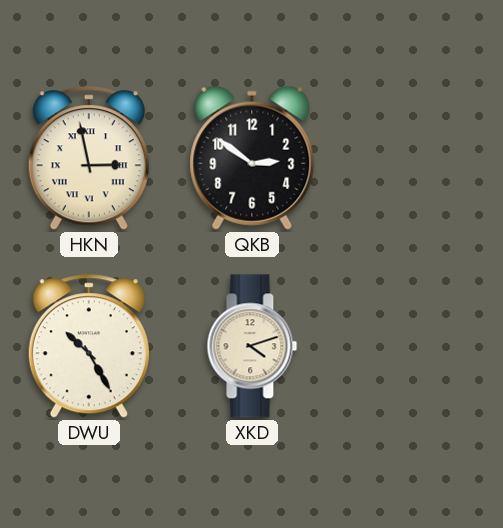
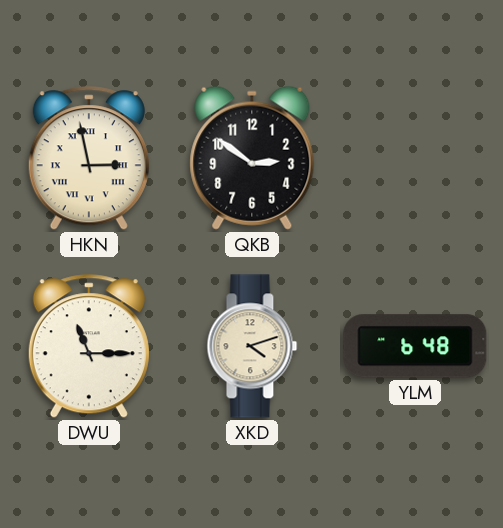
DWU: 10:25 -> 11:15
YLM: none -> 6:48
